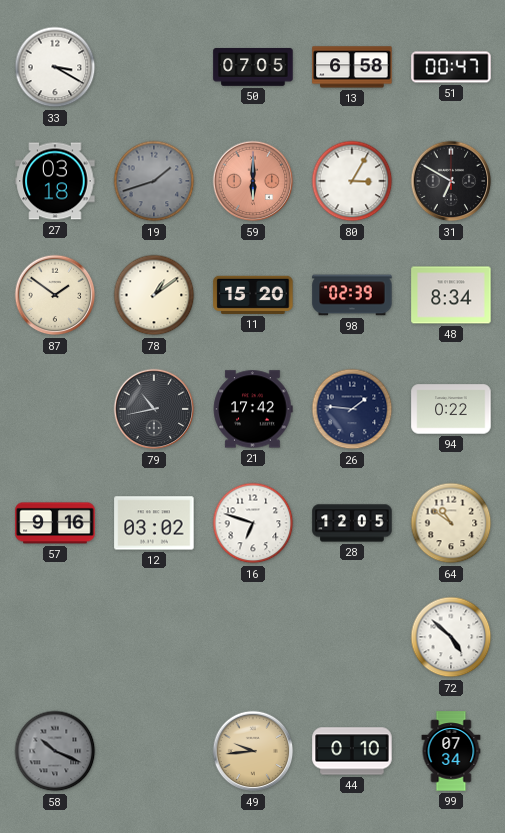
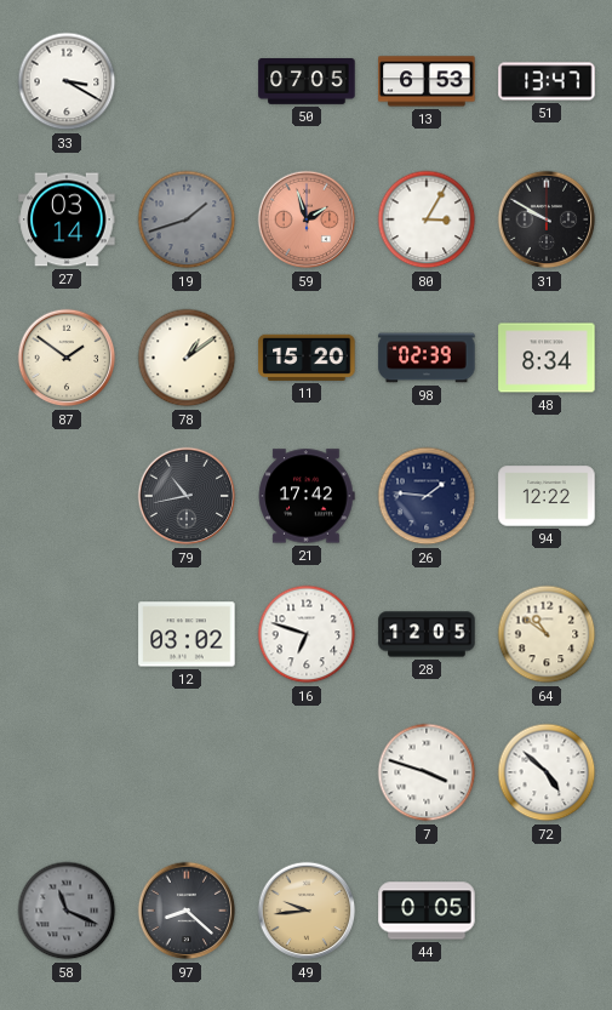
13: 6:58 -> 6:53
51: 00:47 -> 13:47
27: 03:18 -> 03:14
59: 6:00 -> 1:57
31: 6:50 -> 9:50
94: 0:22 -> 12:22
57: 9:16 -> none
7: none -> 3:48
58: 10:19 -> 11:19
97: none -> 8:22
44: 0:10 -> 0:05
99: 07:34 -> none
